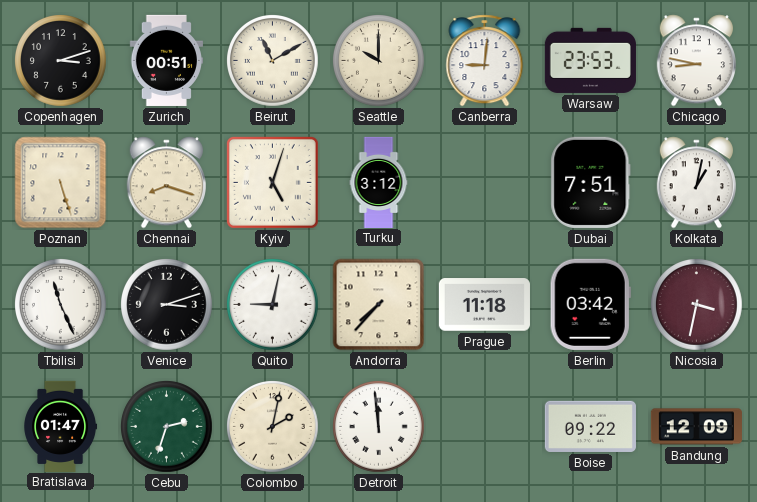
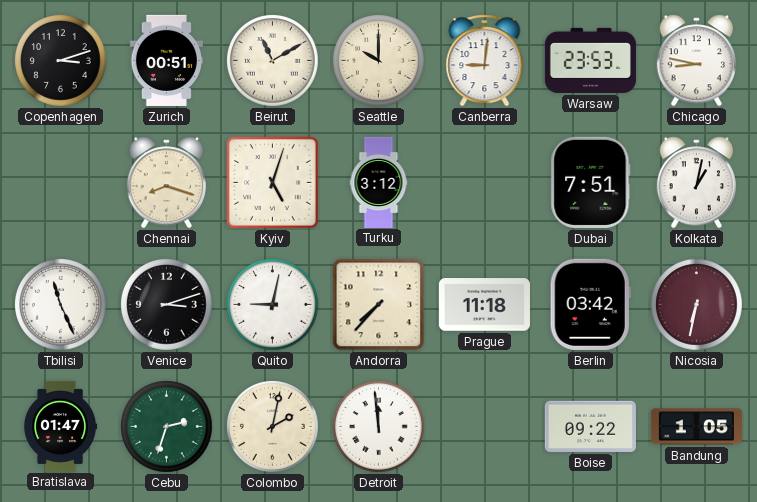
Poznan: 5:27 -> none
Nicosia: 3:32 -> 6:32
Bandung: 12:09 -> 1:05
